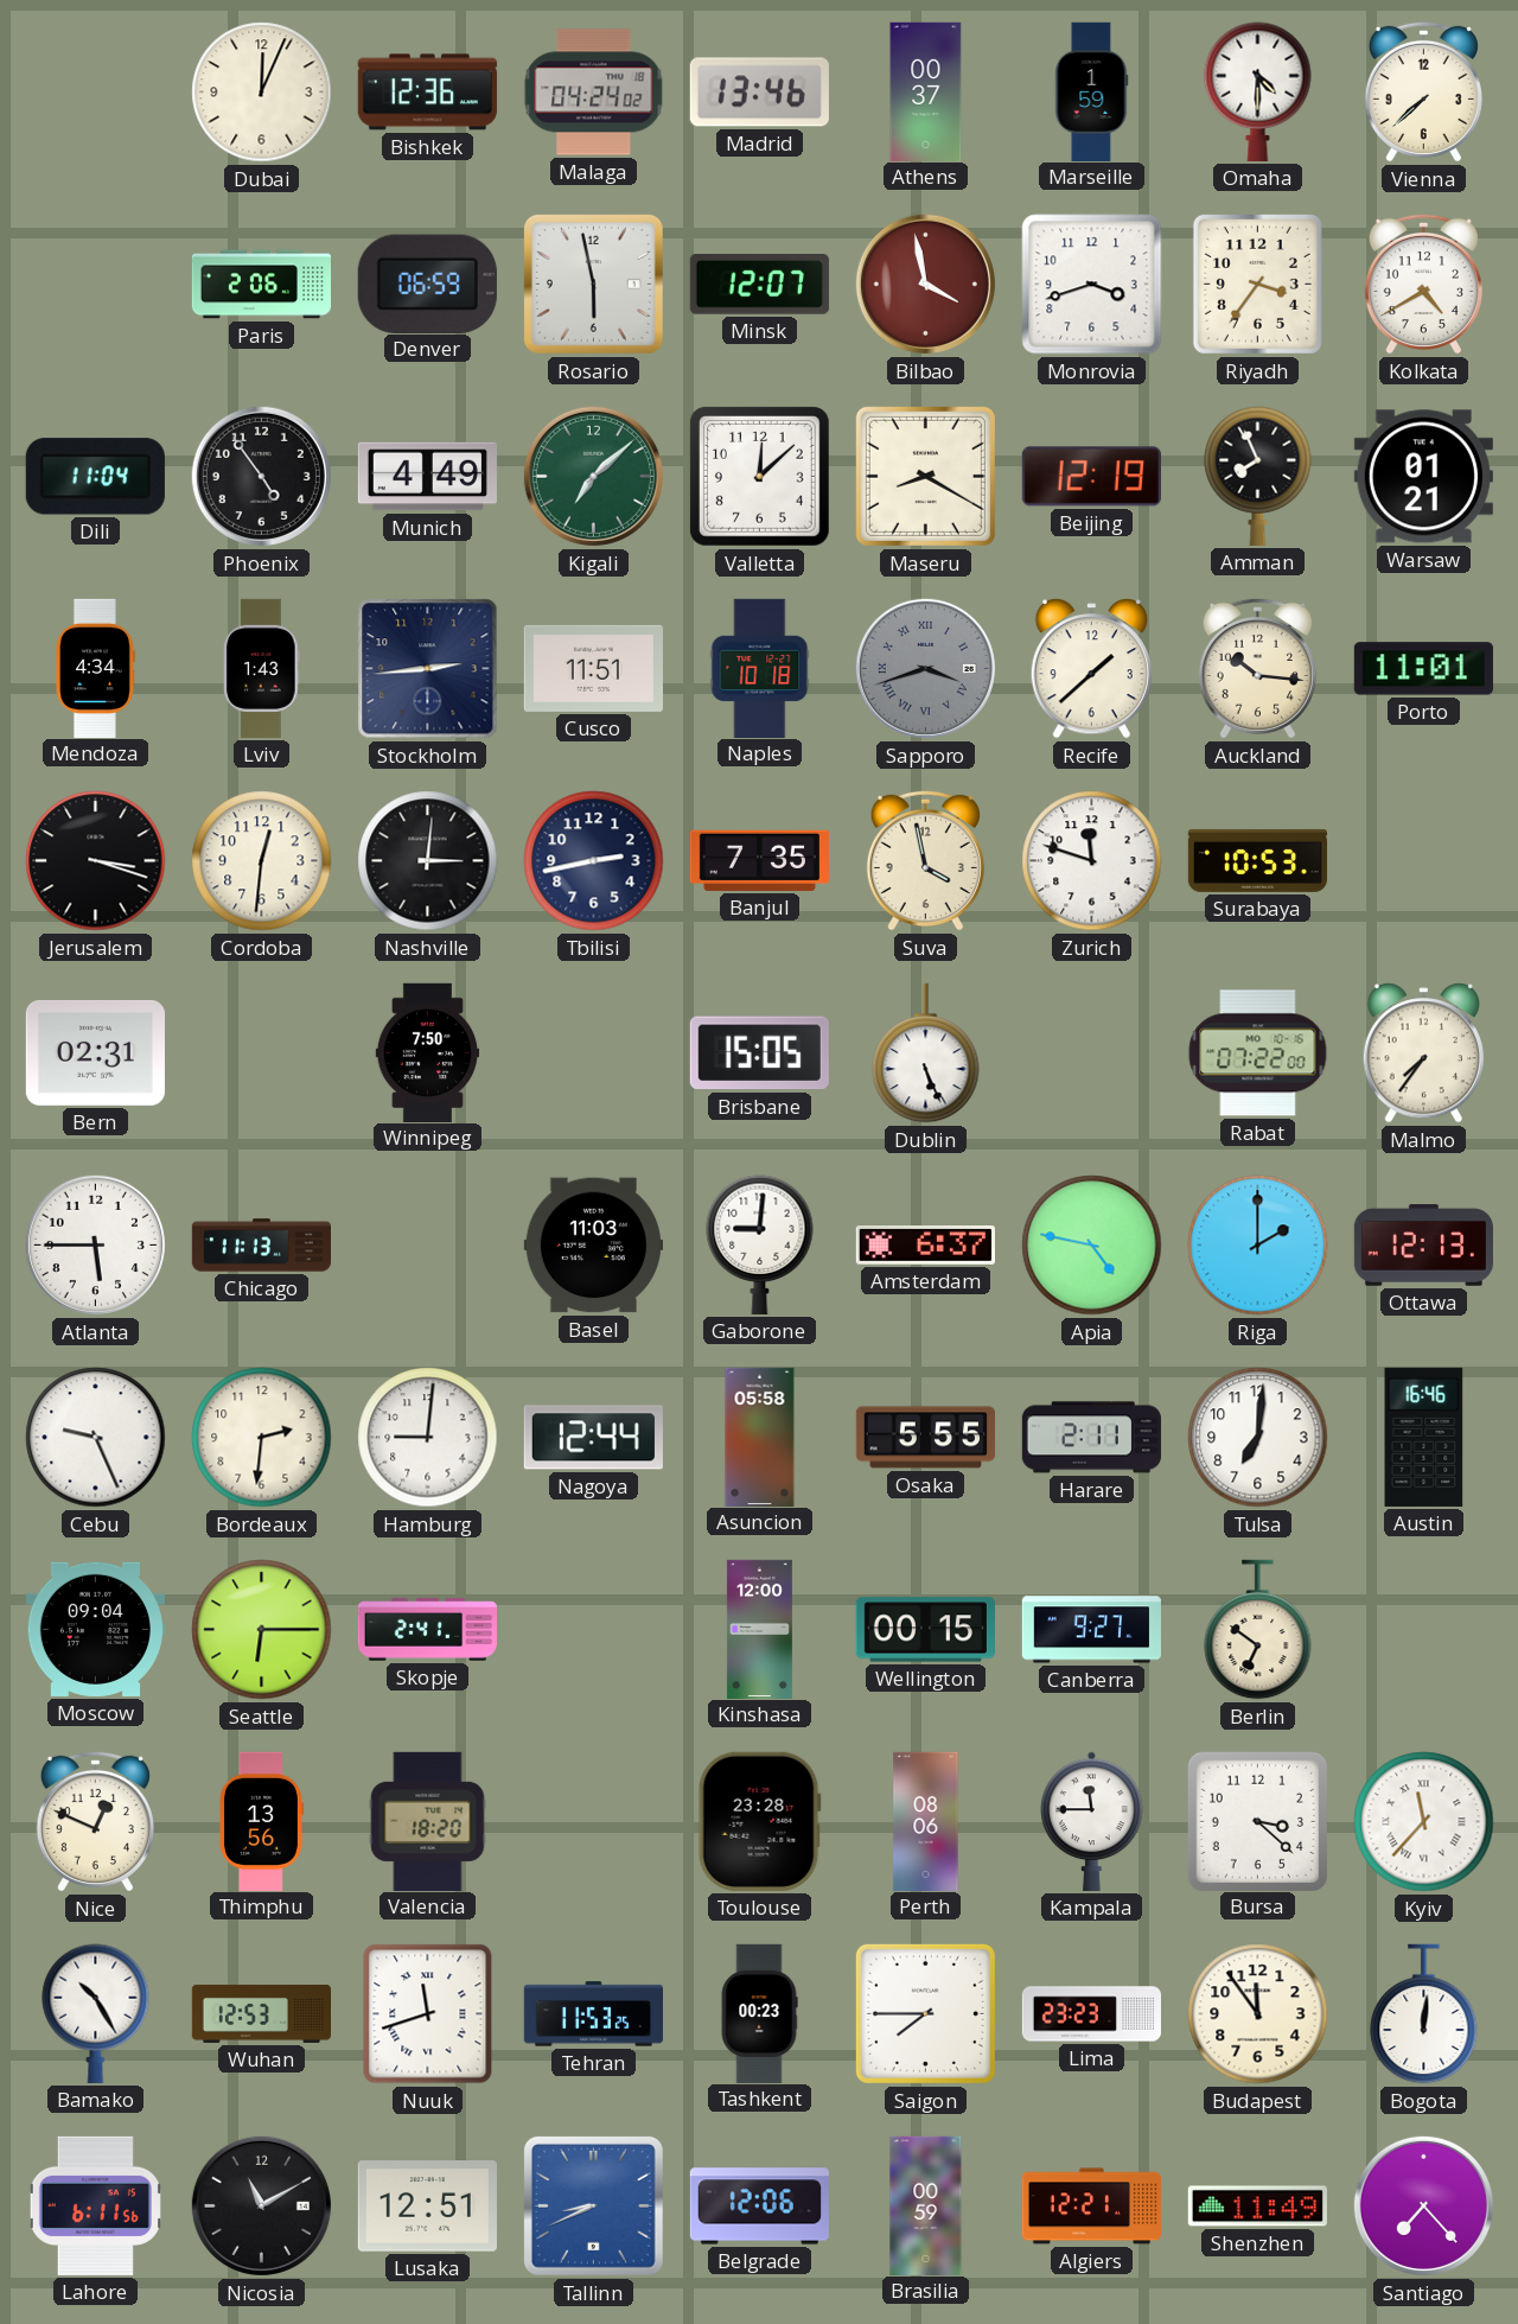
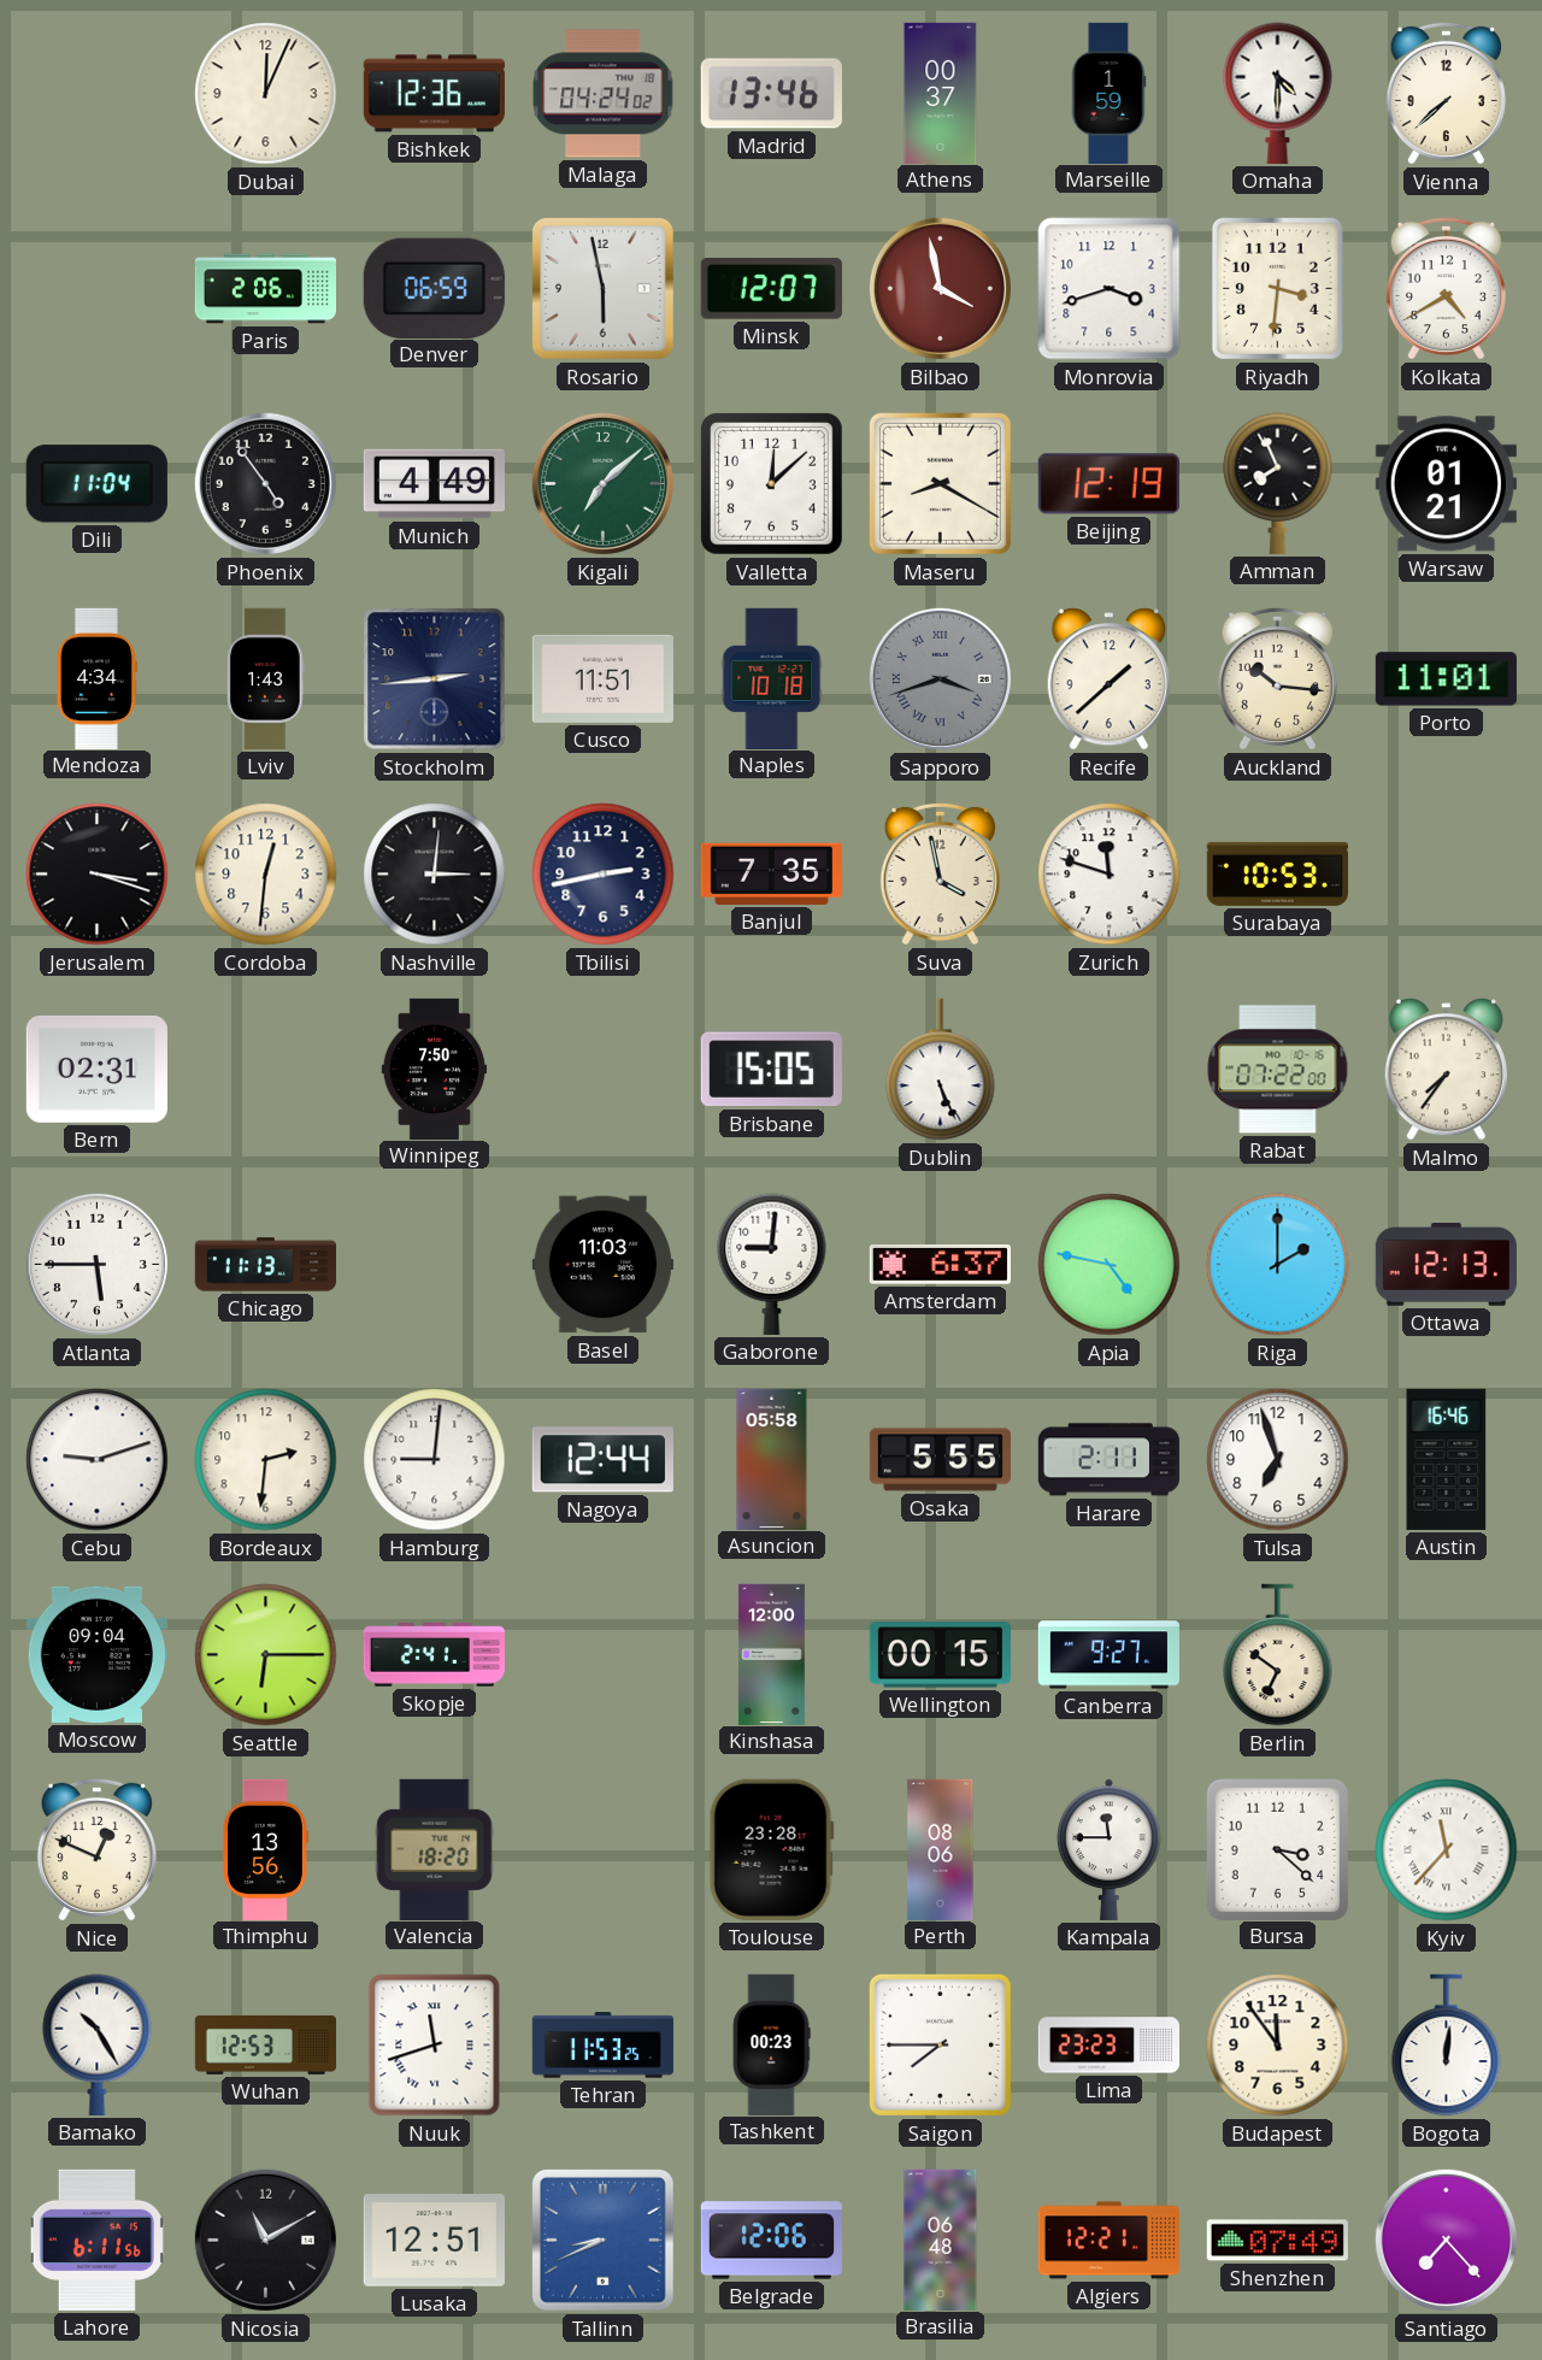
Riyadh: 3:36 -> 3:31
Cebu: 9:26 -> 9:12
Tulsa: 7:01 -> 6:57
Brasilia: 00:59 -> 06:48
Shenzhen: 11:49 -> 07:49
